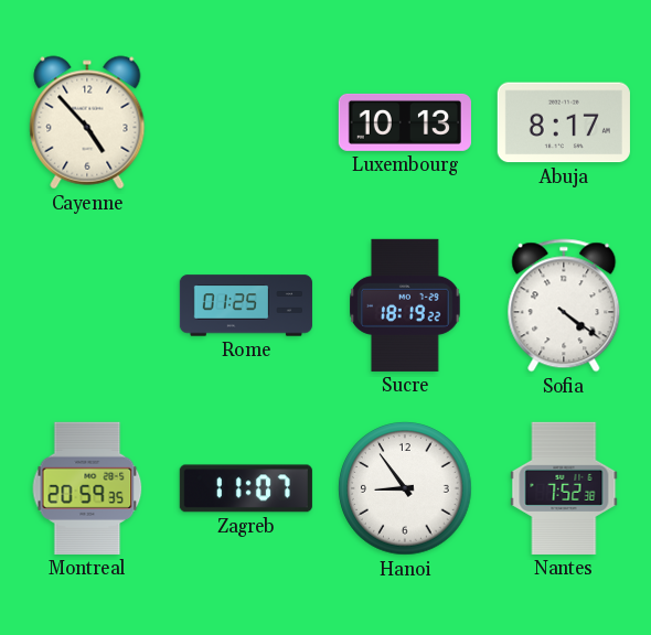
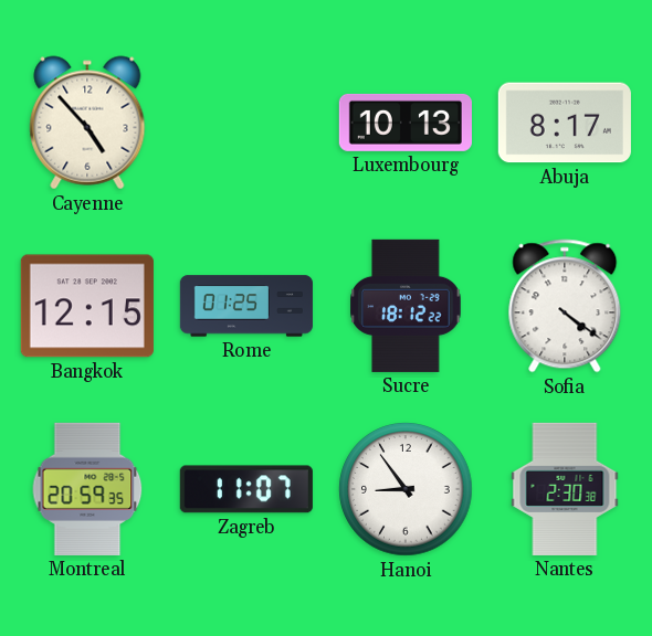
Bangkok: none -> 12:15
Sucre: 18:19 -> 18:12
Nantes: 7:52 -> 2:30
